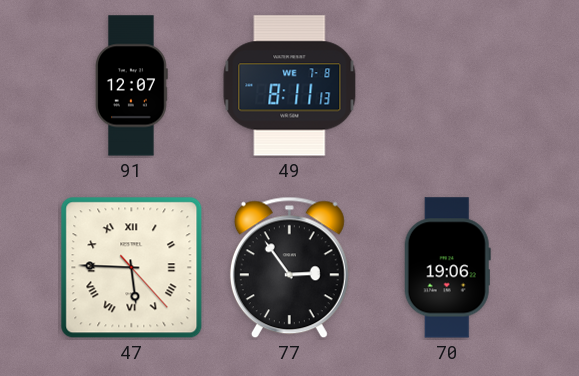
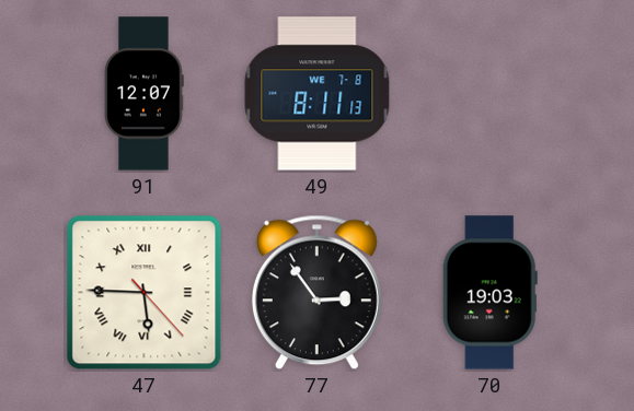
70: 19:06 -> 19:03
